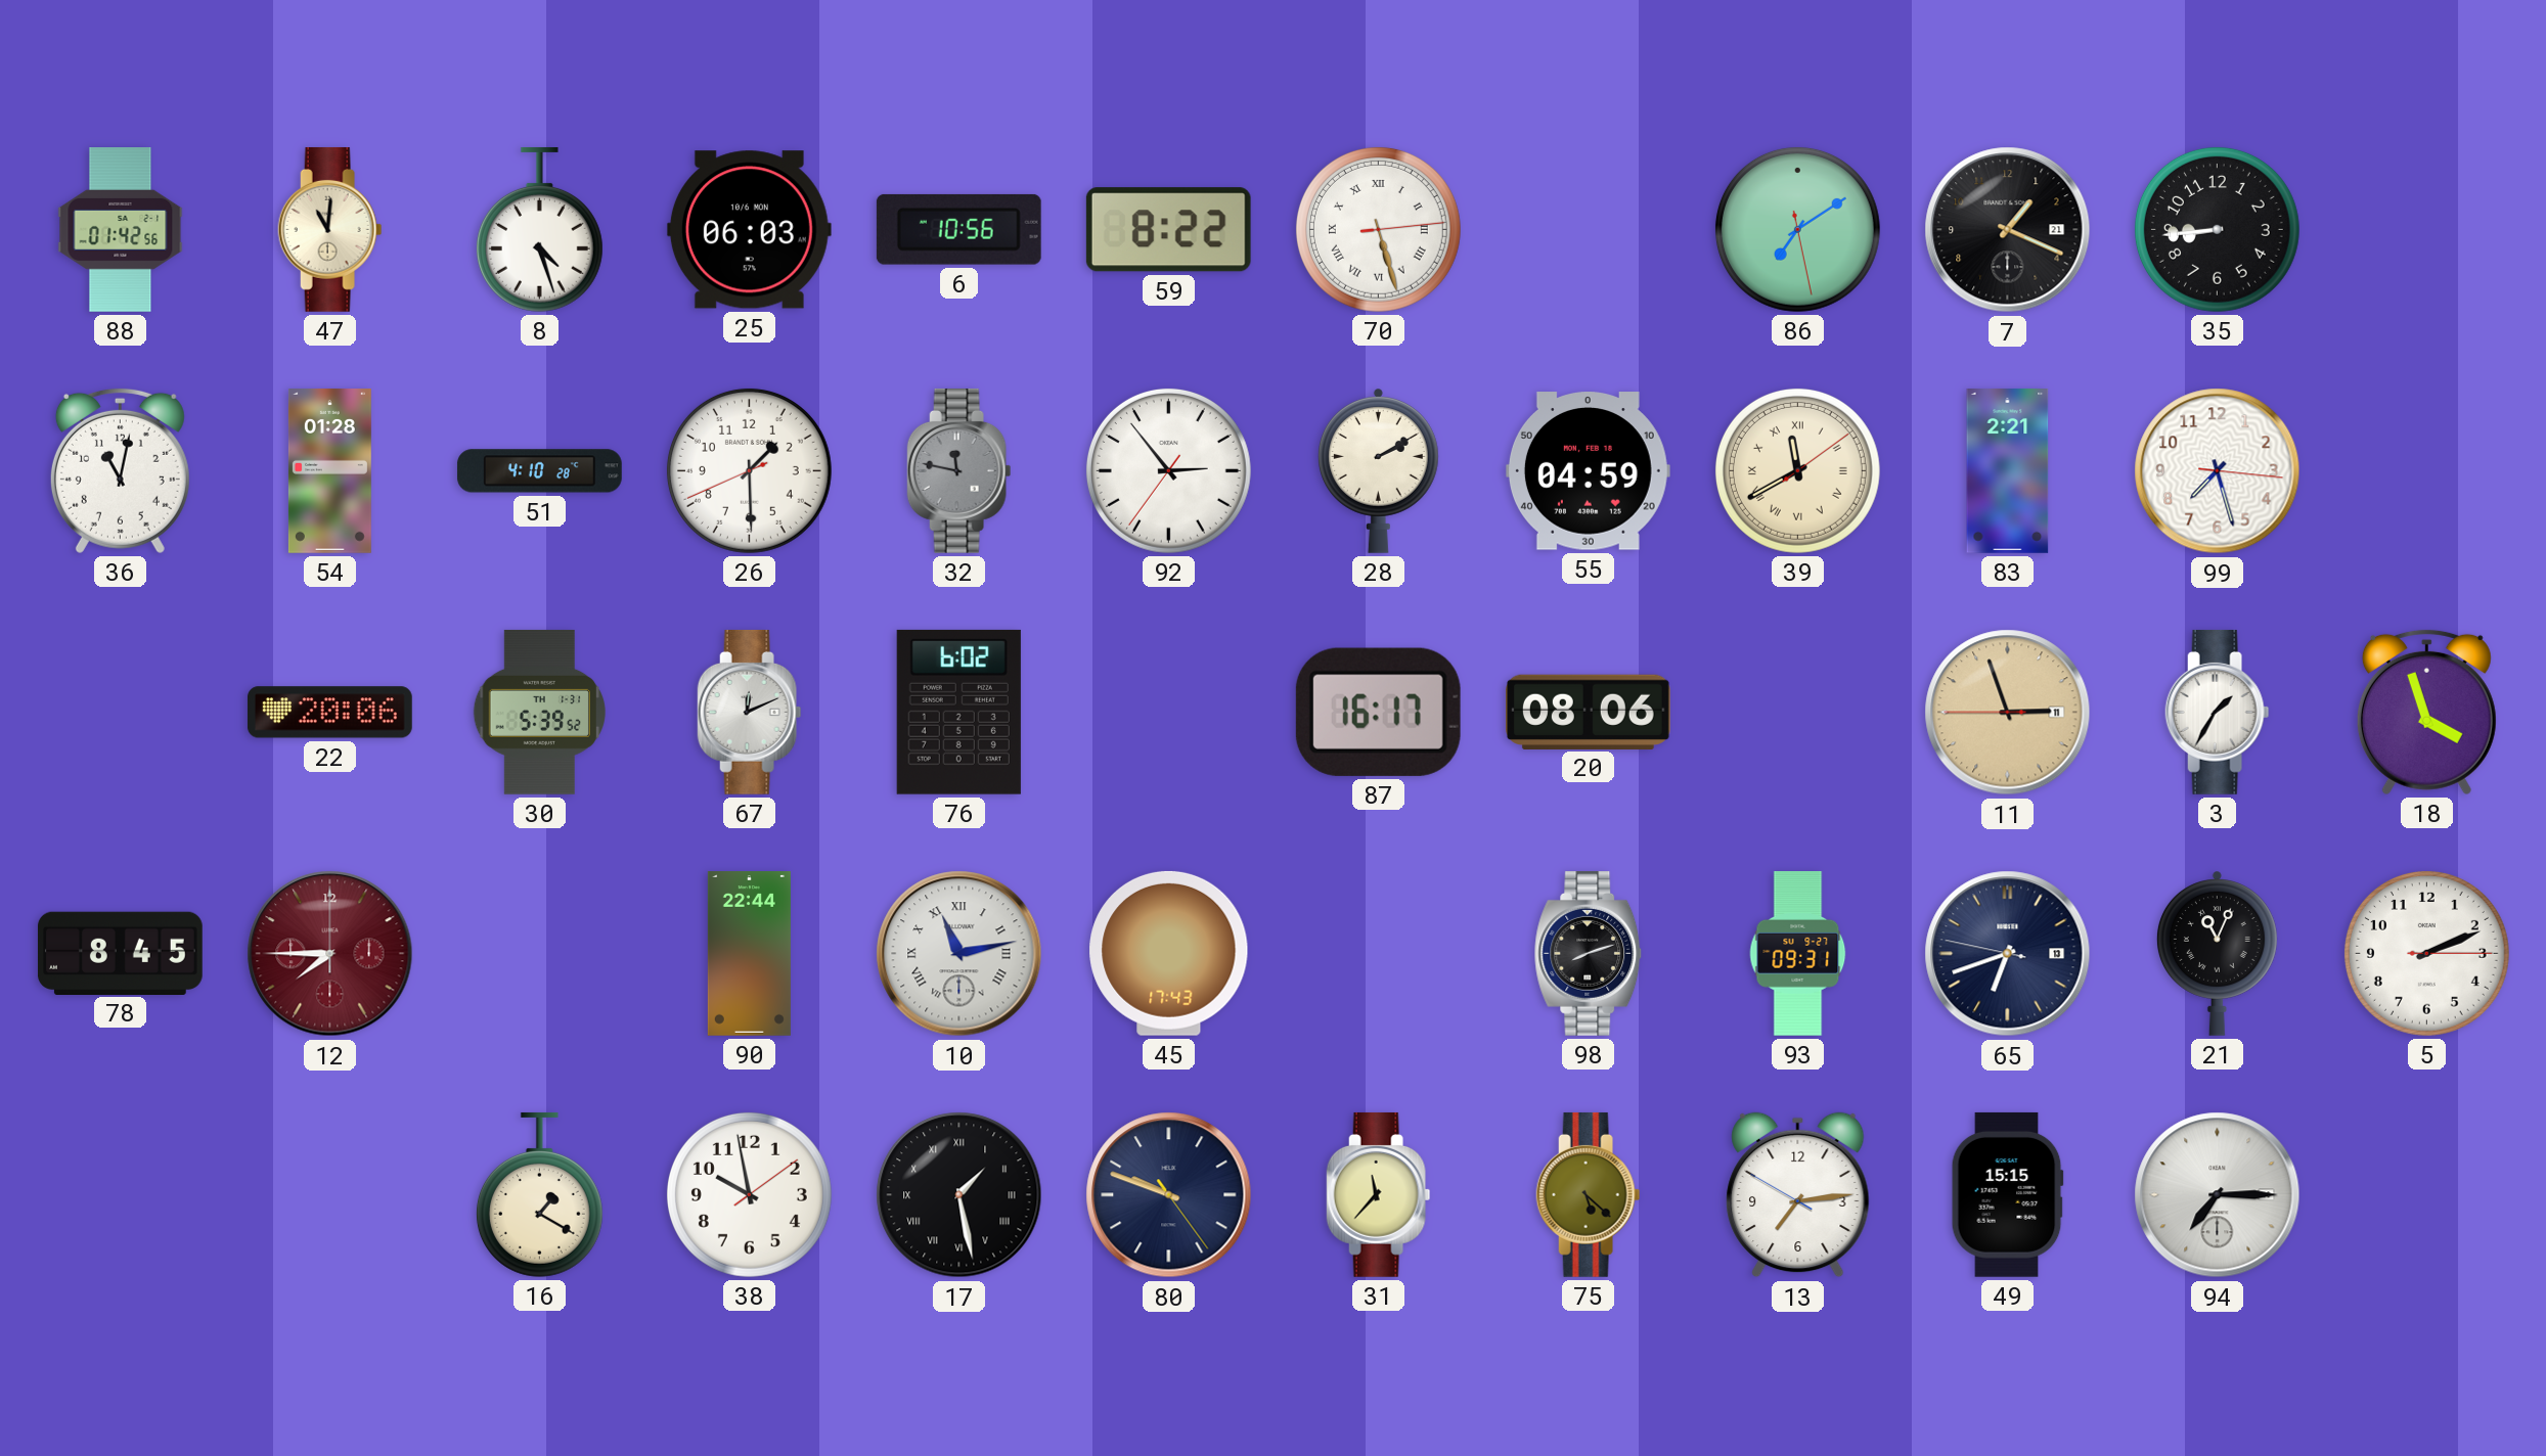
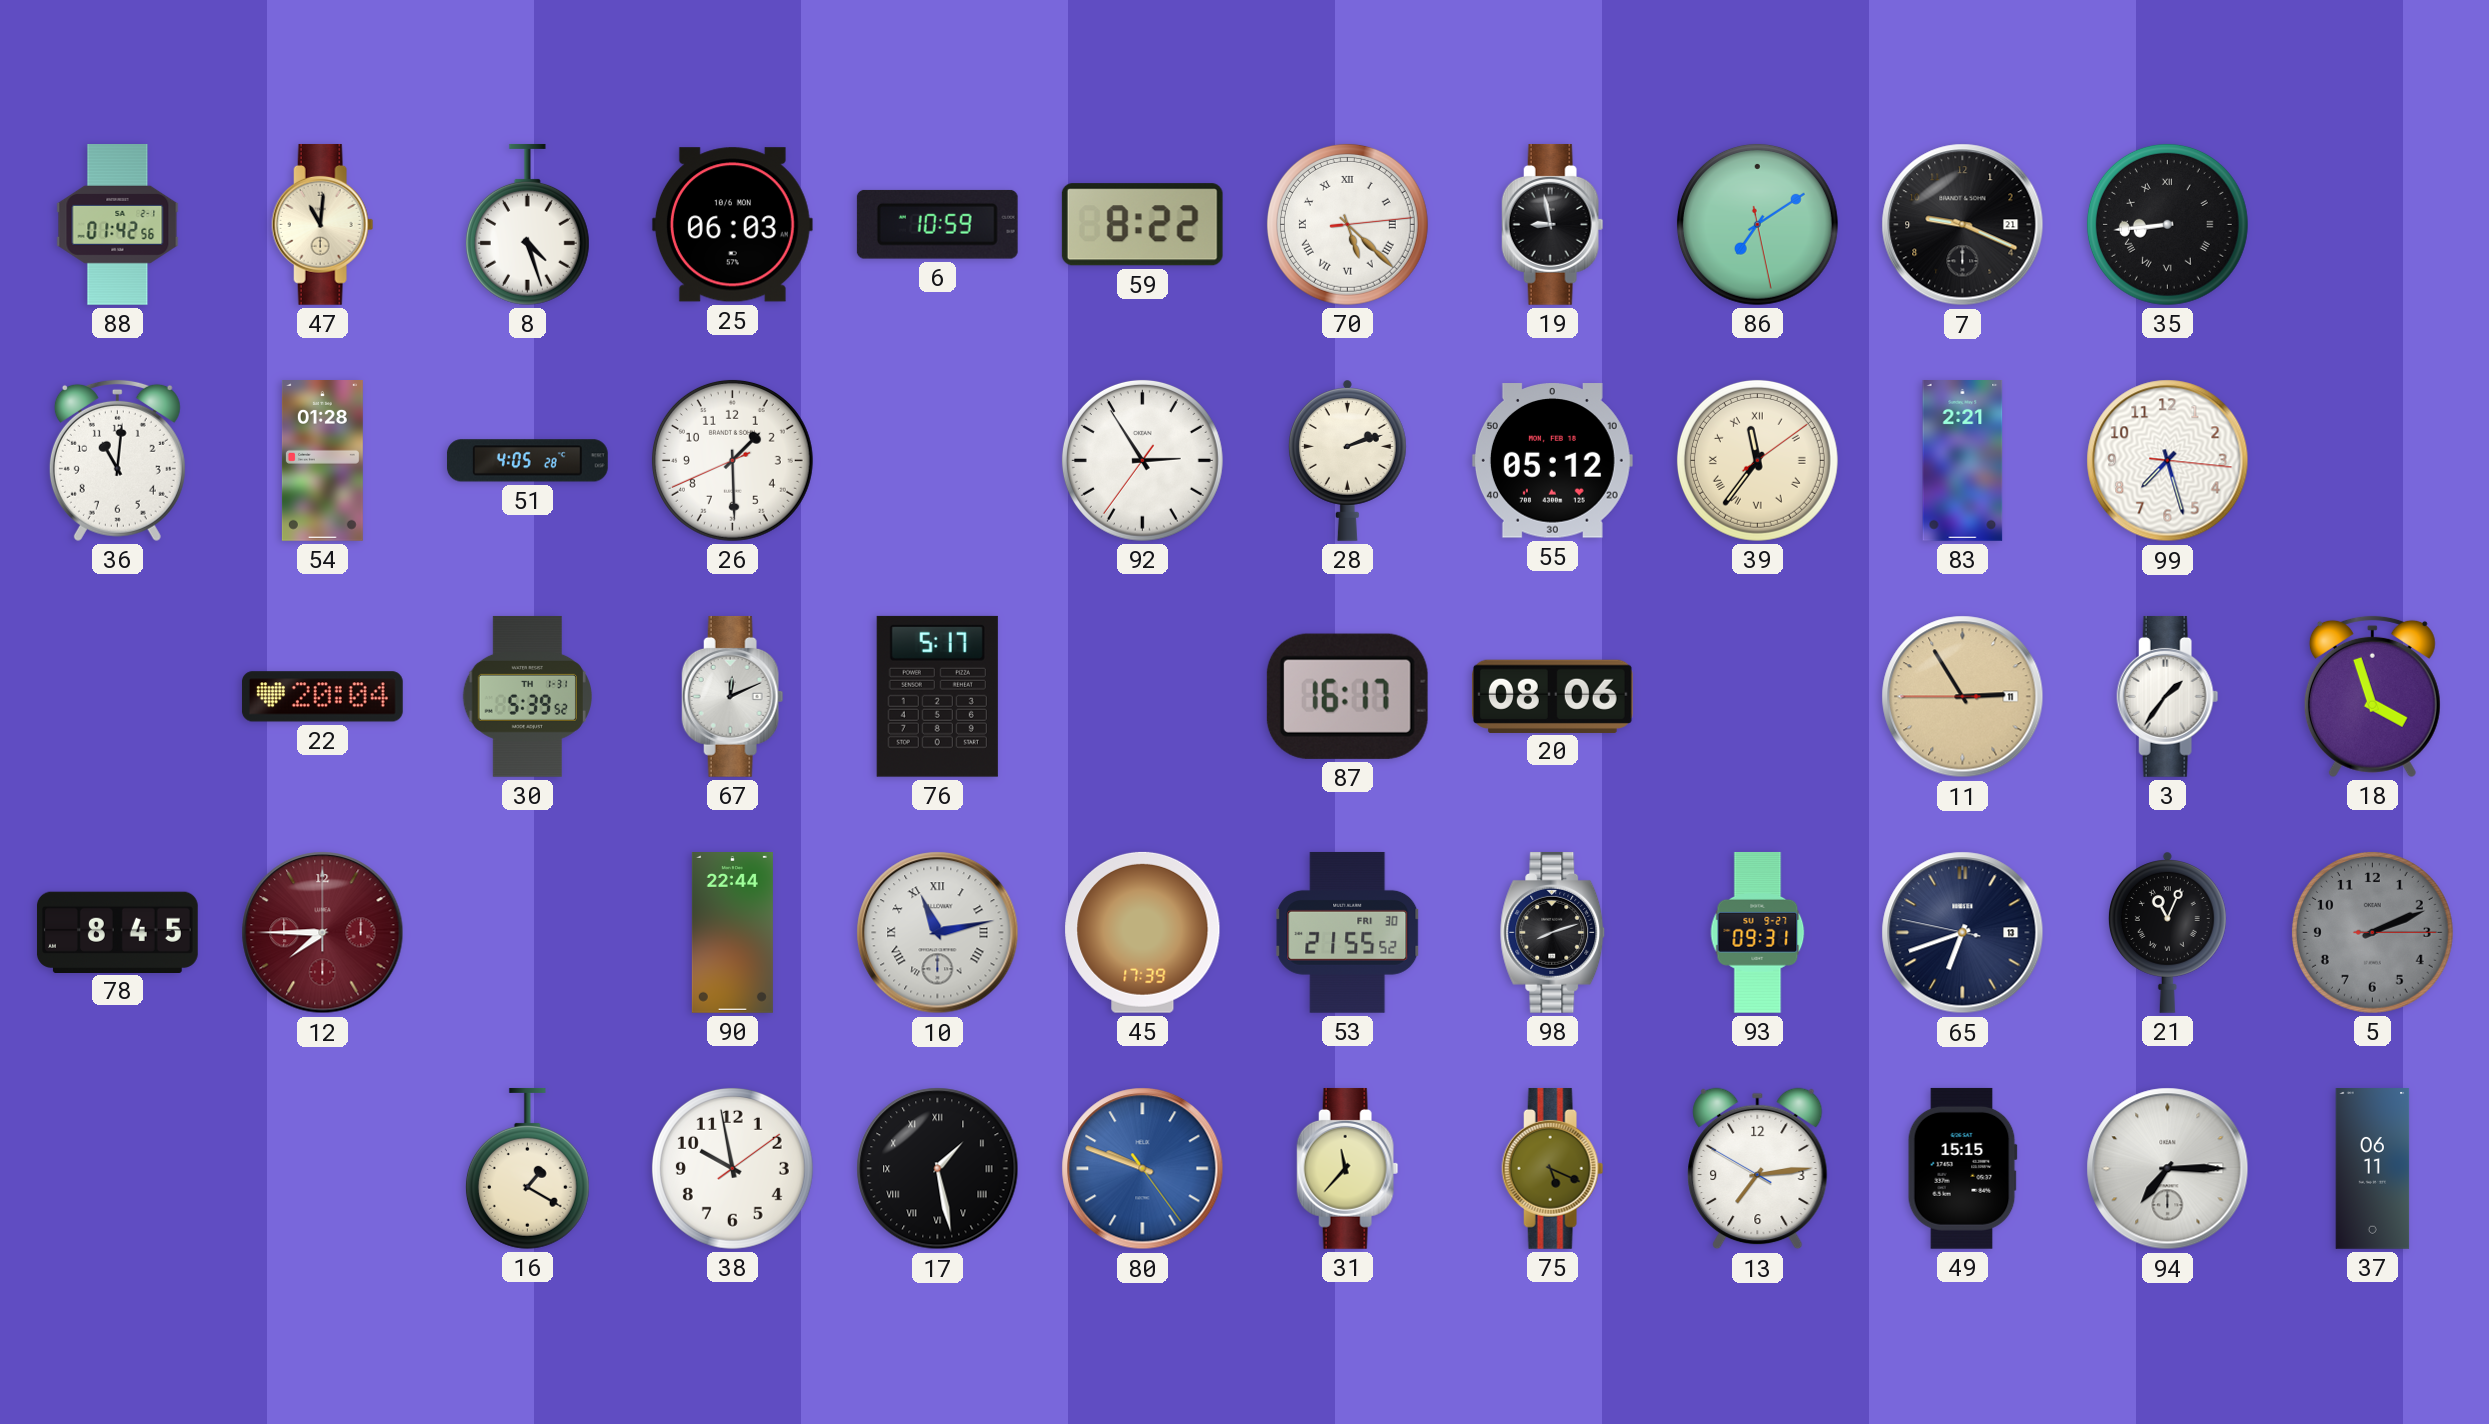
6: 10:56 -> 10:59
70: 5:27 -> 5:22
19: none -> 8:58
7: 1:19 -> 9:19
35 numerals: Arabic -> Roman
36: 11:02 -> 11:01
51: 4:10 -> 4:05
32: 11:47 -> none
92: 2:53 -> 2:54
28: 2:10 -> 2:12
55: 04:59 -> 05:12
39: 11:40 -> 11:36
22: 20:06 -> 20:04
76: 6:02 -> 5:17
11: 2:56 -> 2:54
3: 1:35 -> 1:36
45: 17:43 -> 17:39
53: none -> 21:55
5 dial: white -> grey
80 dial: navy -> blue
75: 5:22 -> 5:19
37: none -> 06:11
